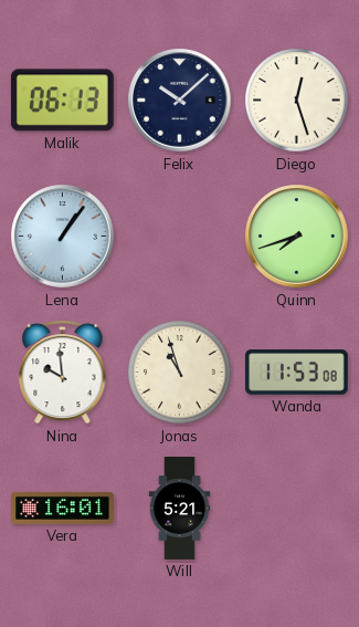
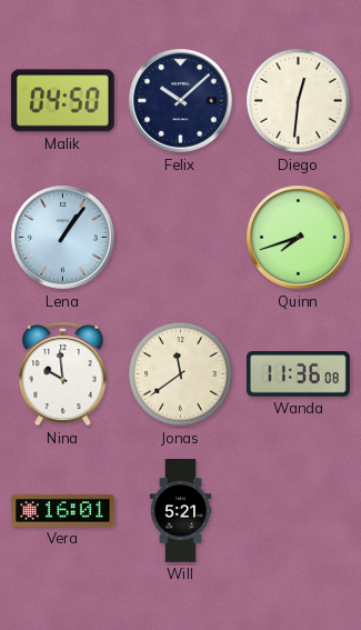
Malik: 06:13 -> 04:50
Diego: 12:27 -> 12:31
Jonas: 10:57 -> 11:39
Wanda: 11:53 -> 11:36
